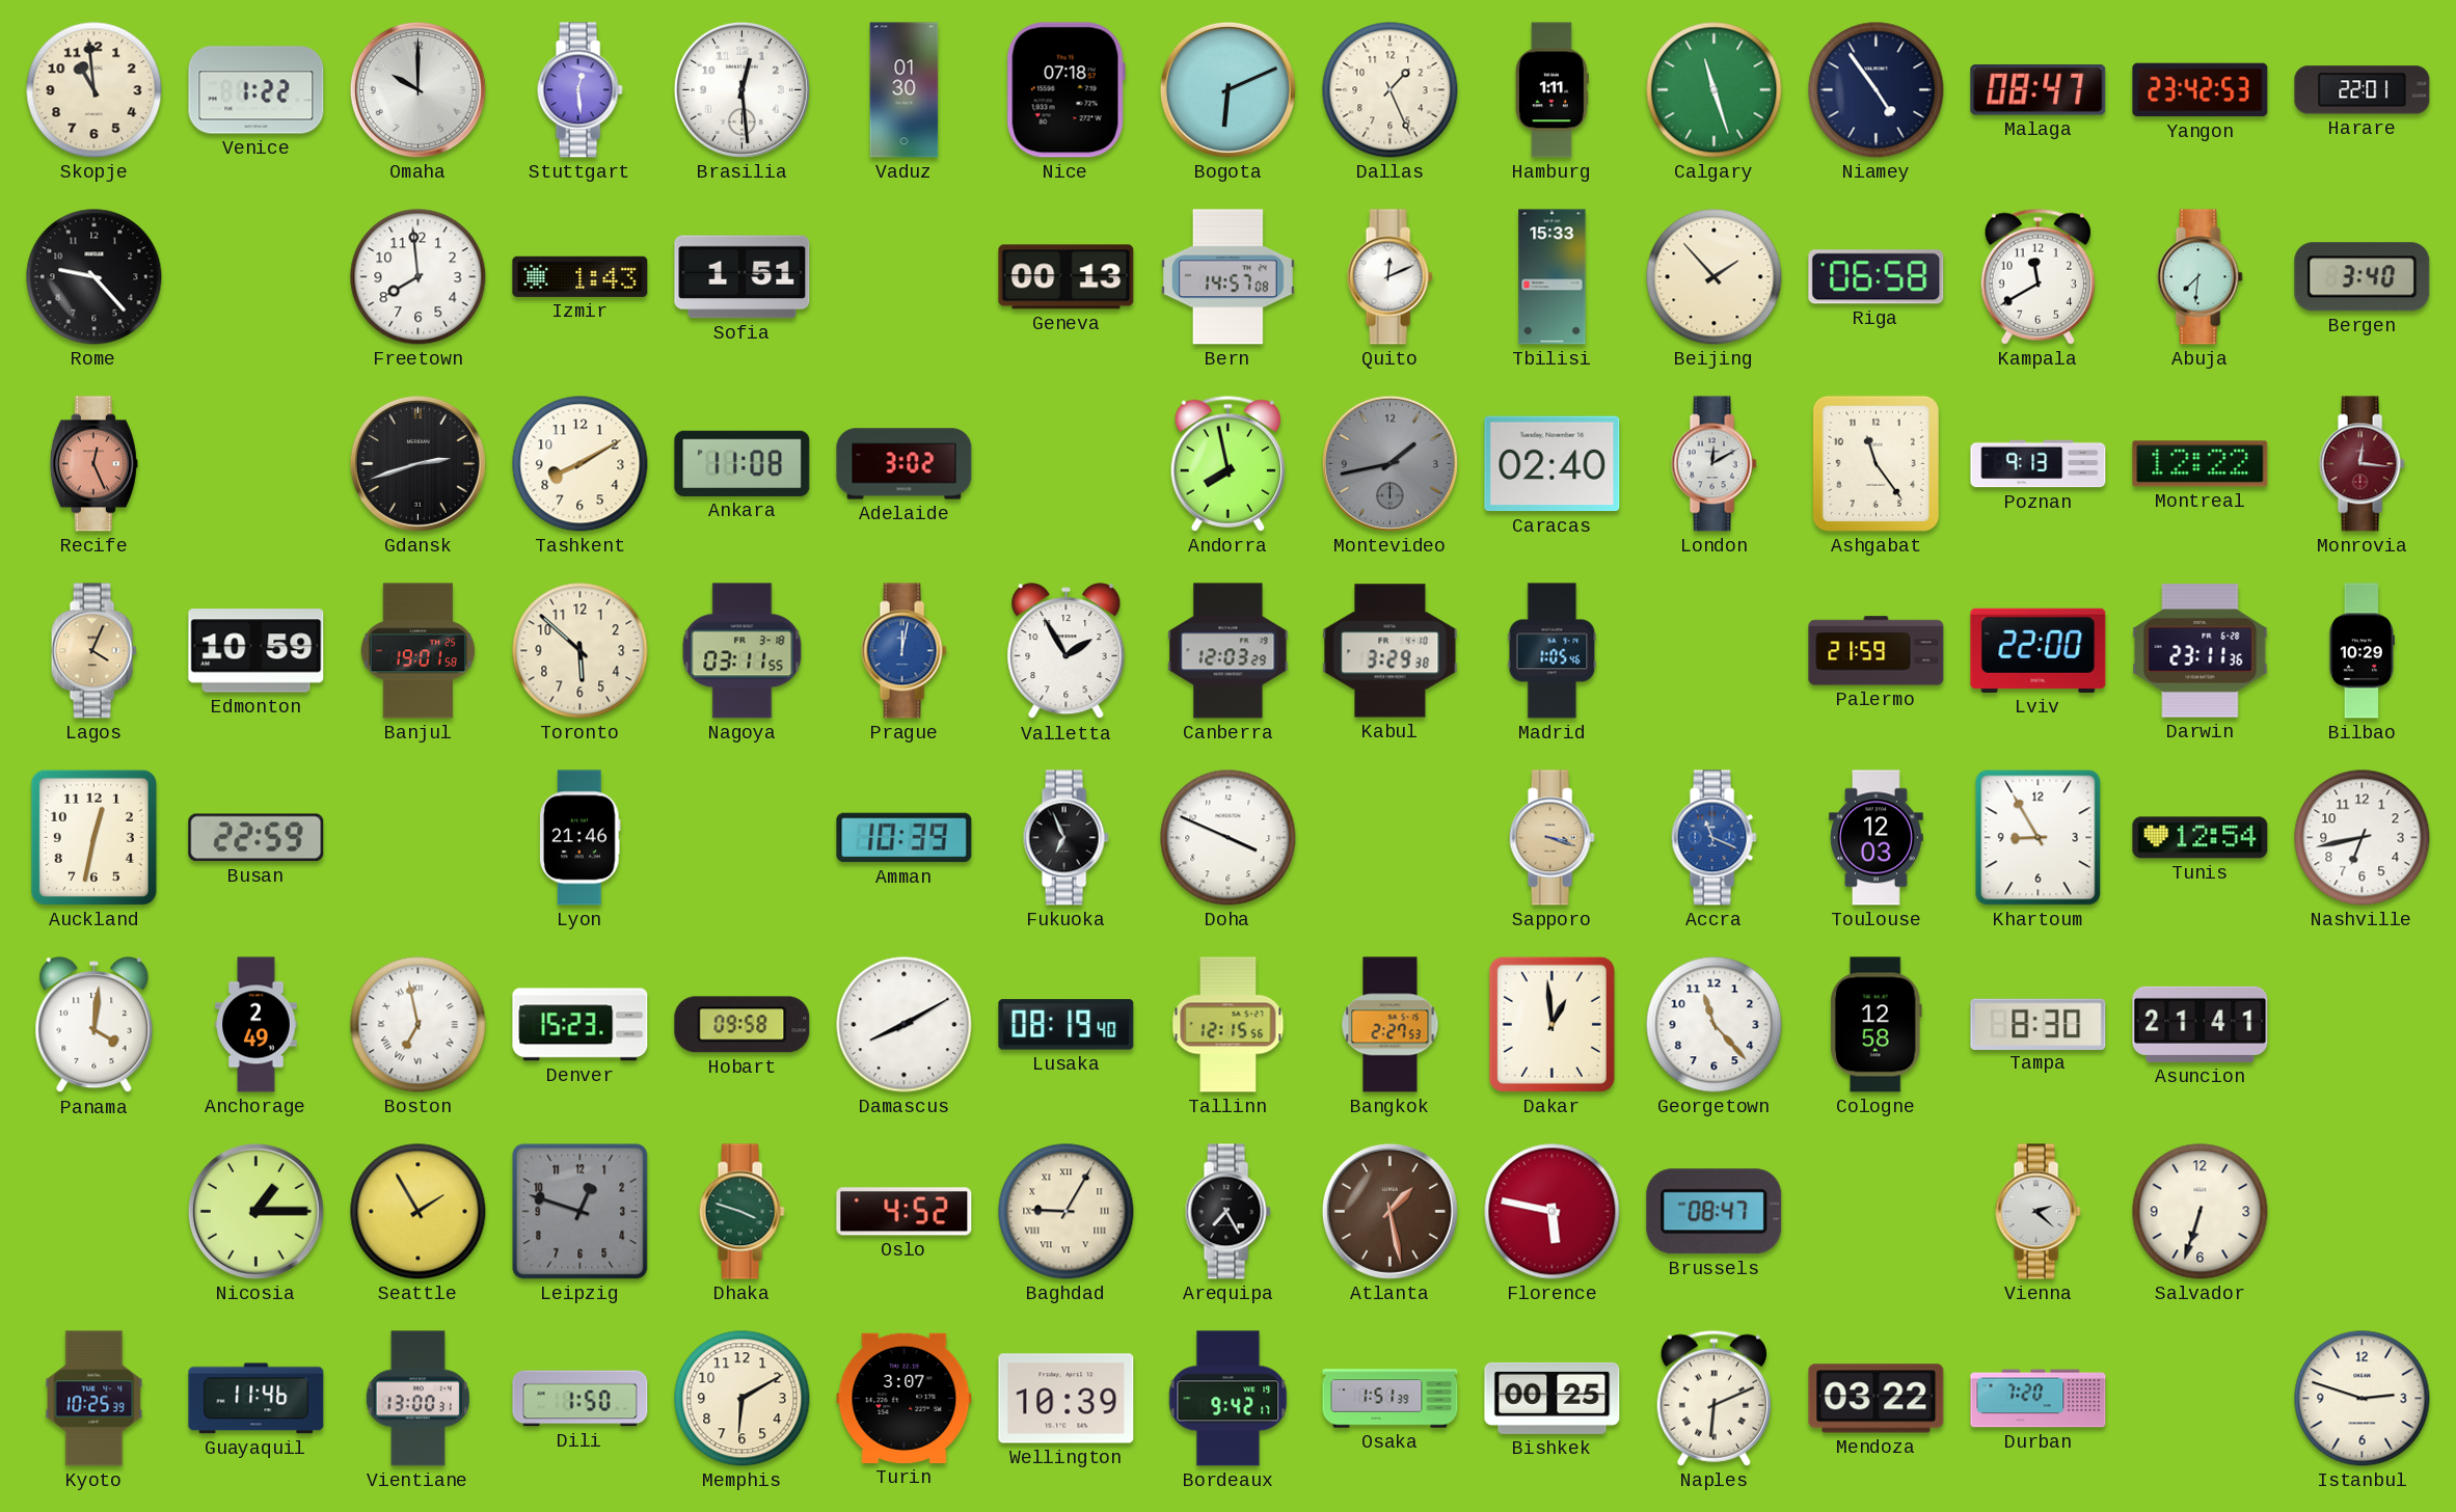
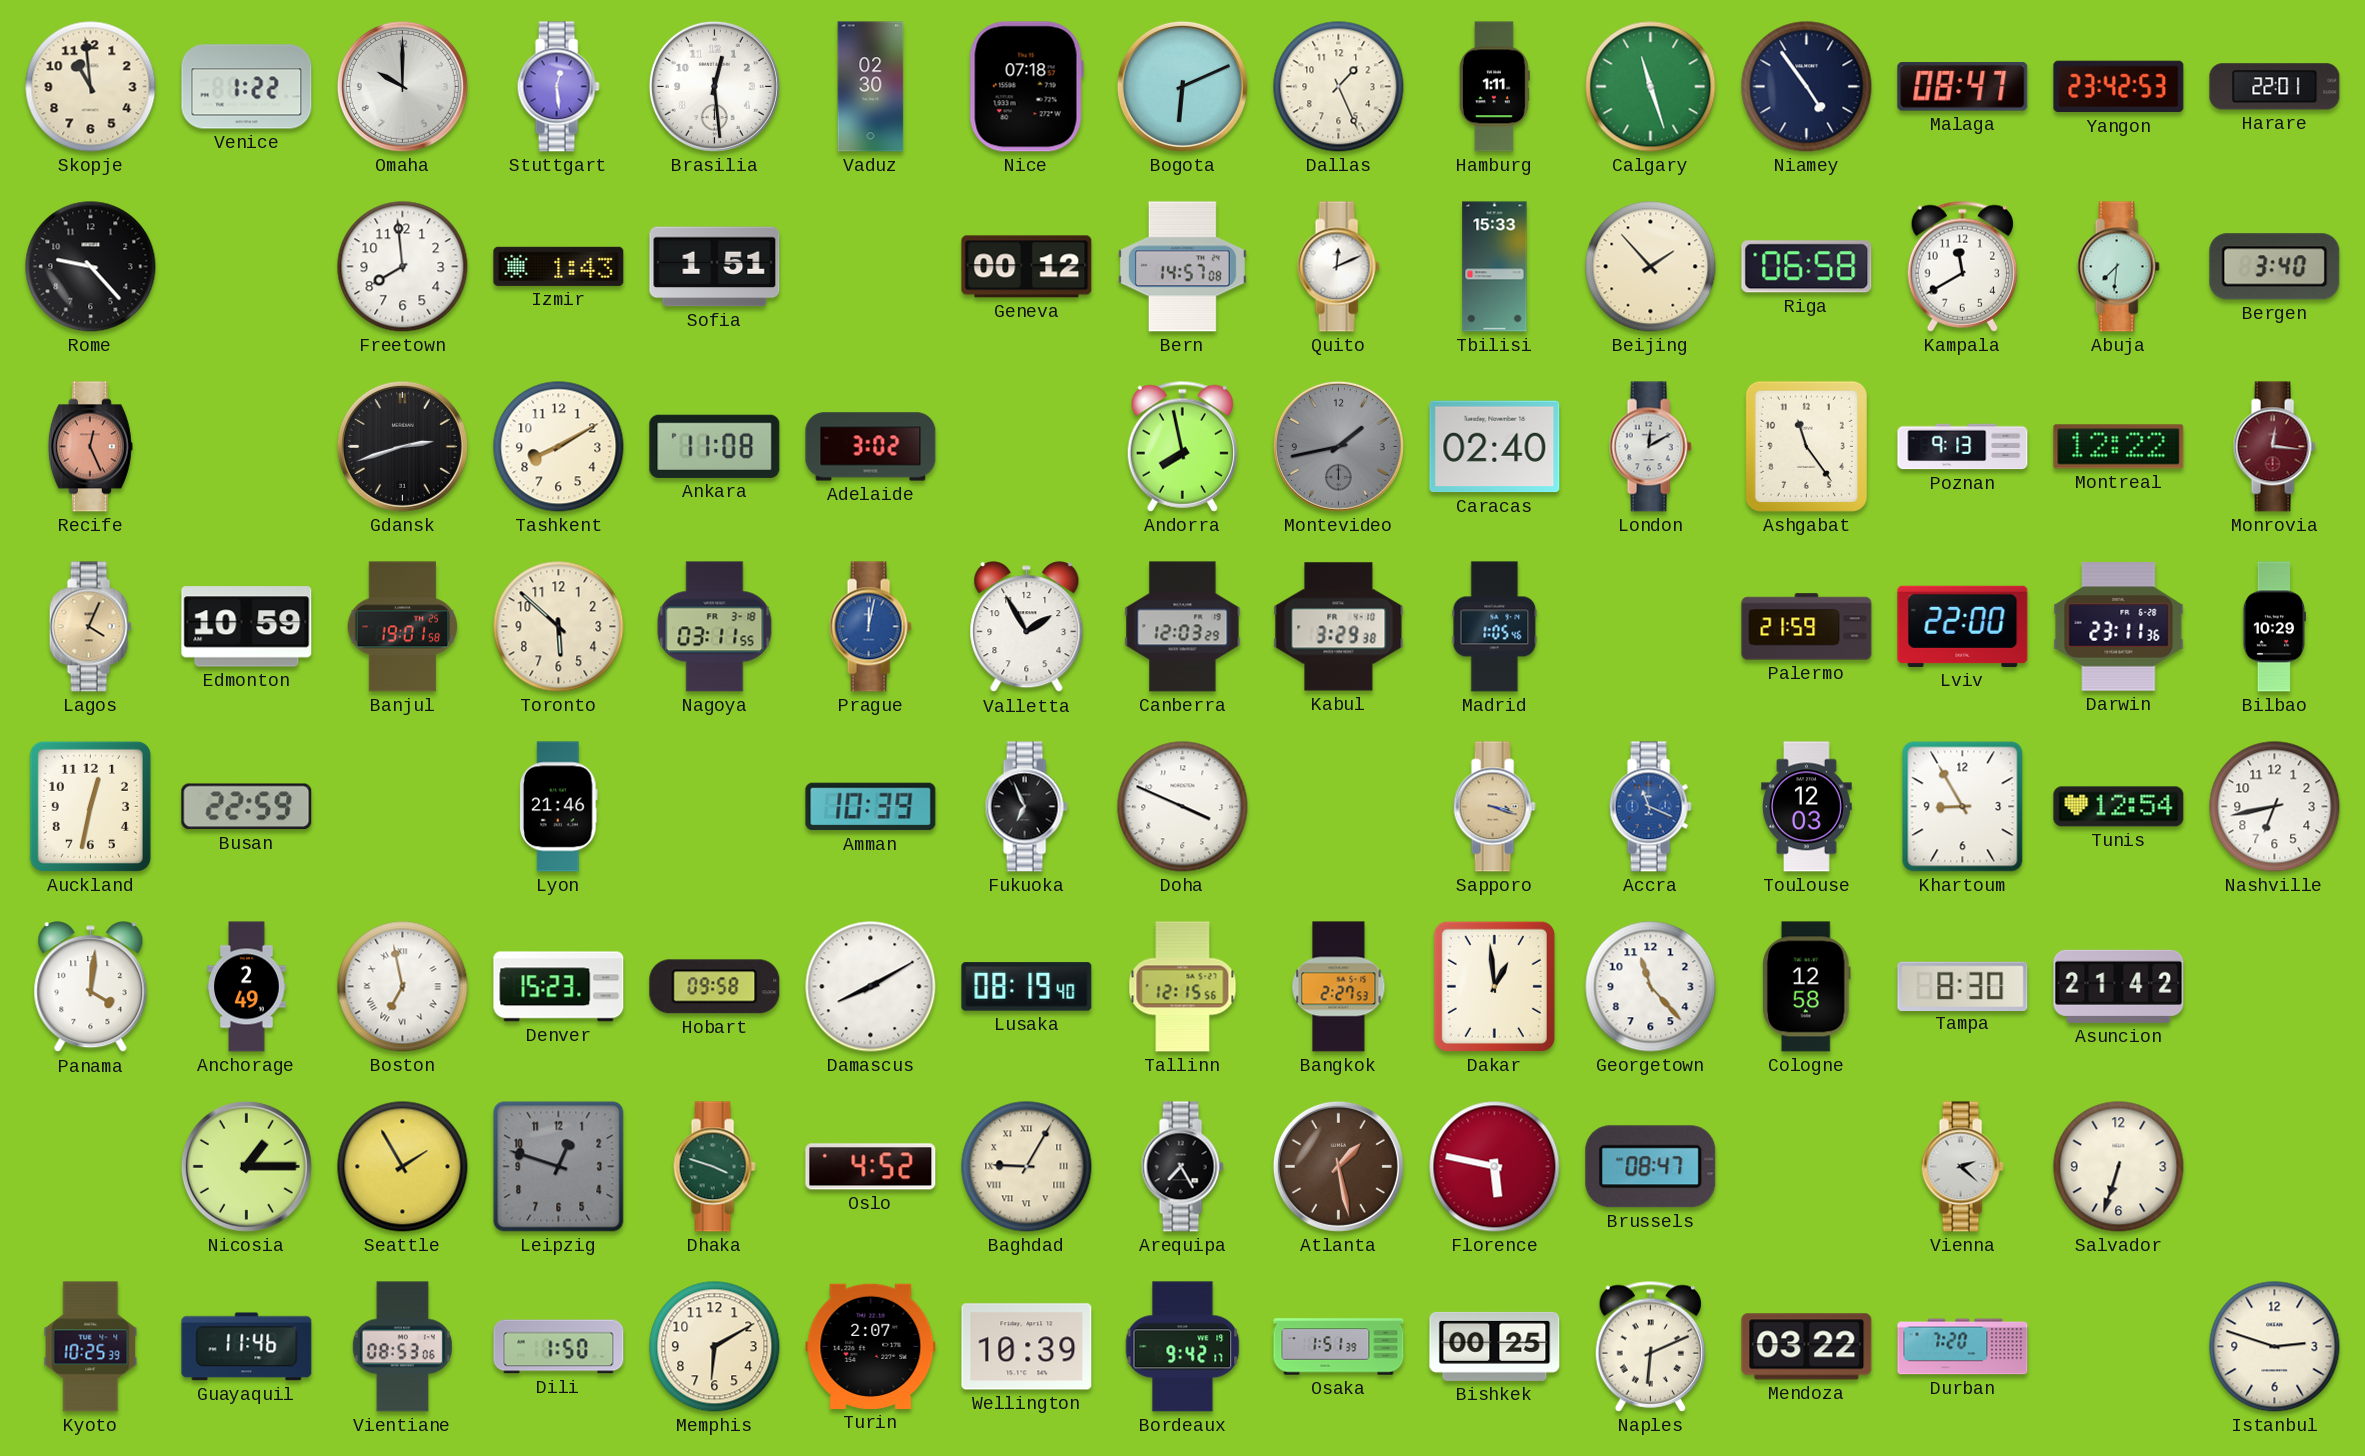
Vaduz: 01:30 -> 02:30
Geneva: 00:13 -> 00:12
Asuncion: 21:41 -> 21:42
Vientiane: 13:00 -> 08:53
Turin: 3:07 -> 2:07
